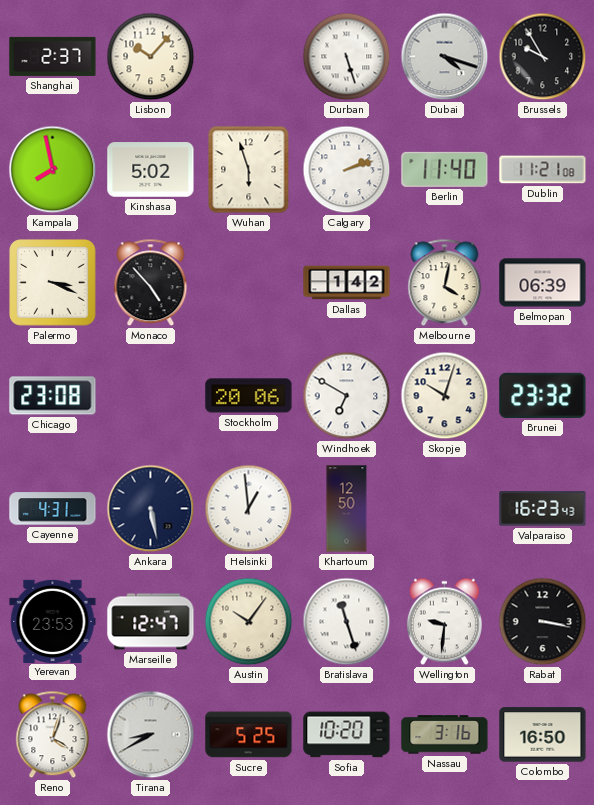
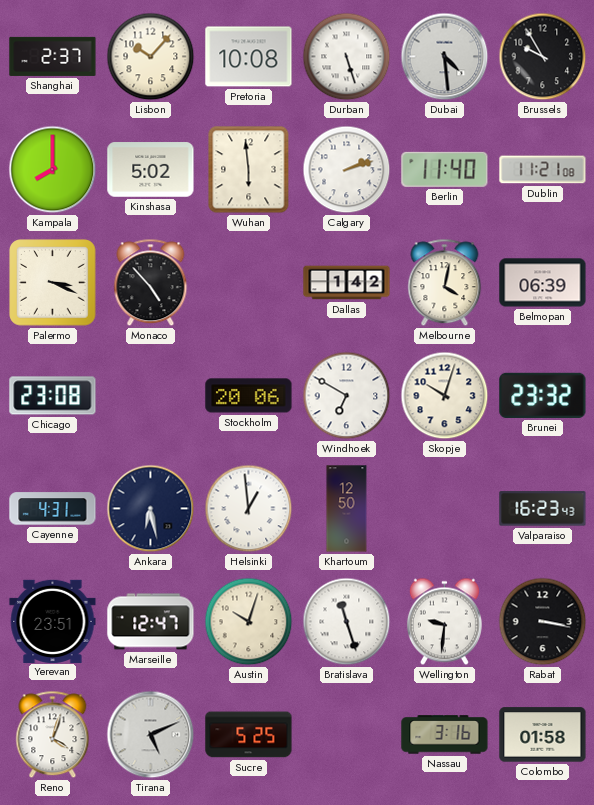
Pretoria: none -> 10:08
Dubai: 4:18 -> 4:29
Kampala: 7:58 -> 8:00
Wuhan: 5:57 -> 5:59
Ankara: 5:28 -> 6:28
Yerevan: 23:53 -> 23:51
Austin: 10:06 -> 10:03
Tirana: 8:40 -> 5:11
Sofia: 10:20 -> none
Colombo: 16:50 -> 01:58
